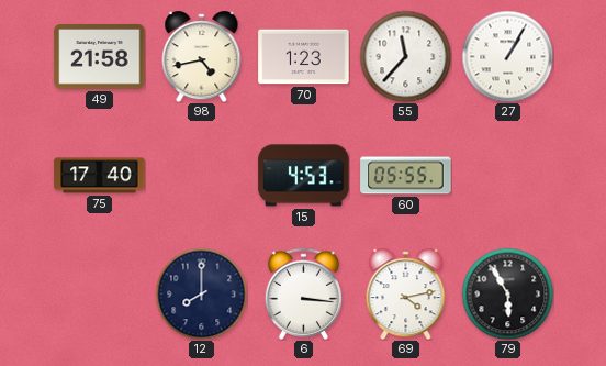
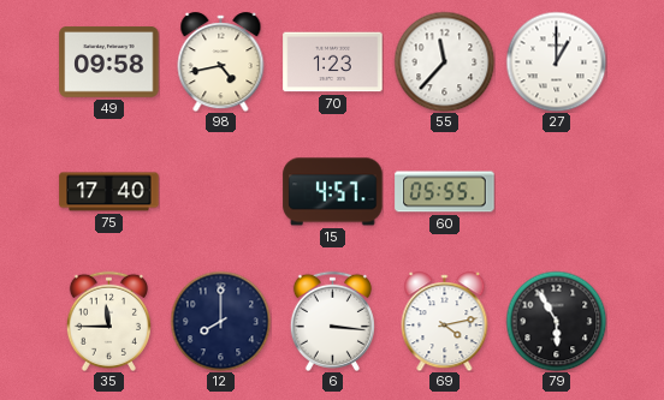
49: 21:58 -> 09:58
27: 1:05 -> 1:00
15: 4:53 -> 4:57
35: none -> 11:45
